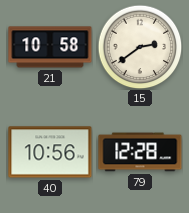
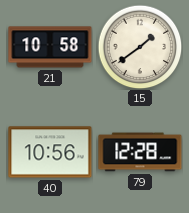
15: 2:39 -> 1:39
